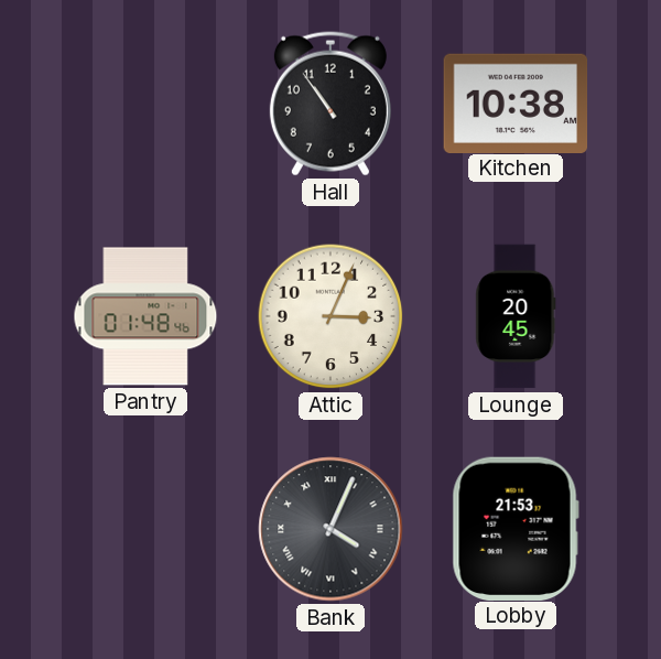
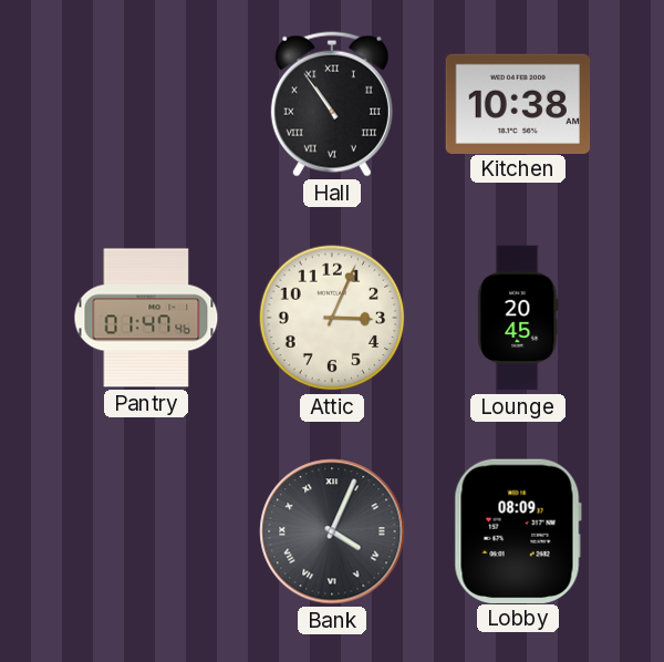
Hall numerals: Arabic -> Roman
Pantry: 01:48 -> 01:47
Lobby: 21:53 -> 08:09
